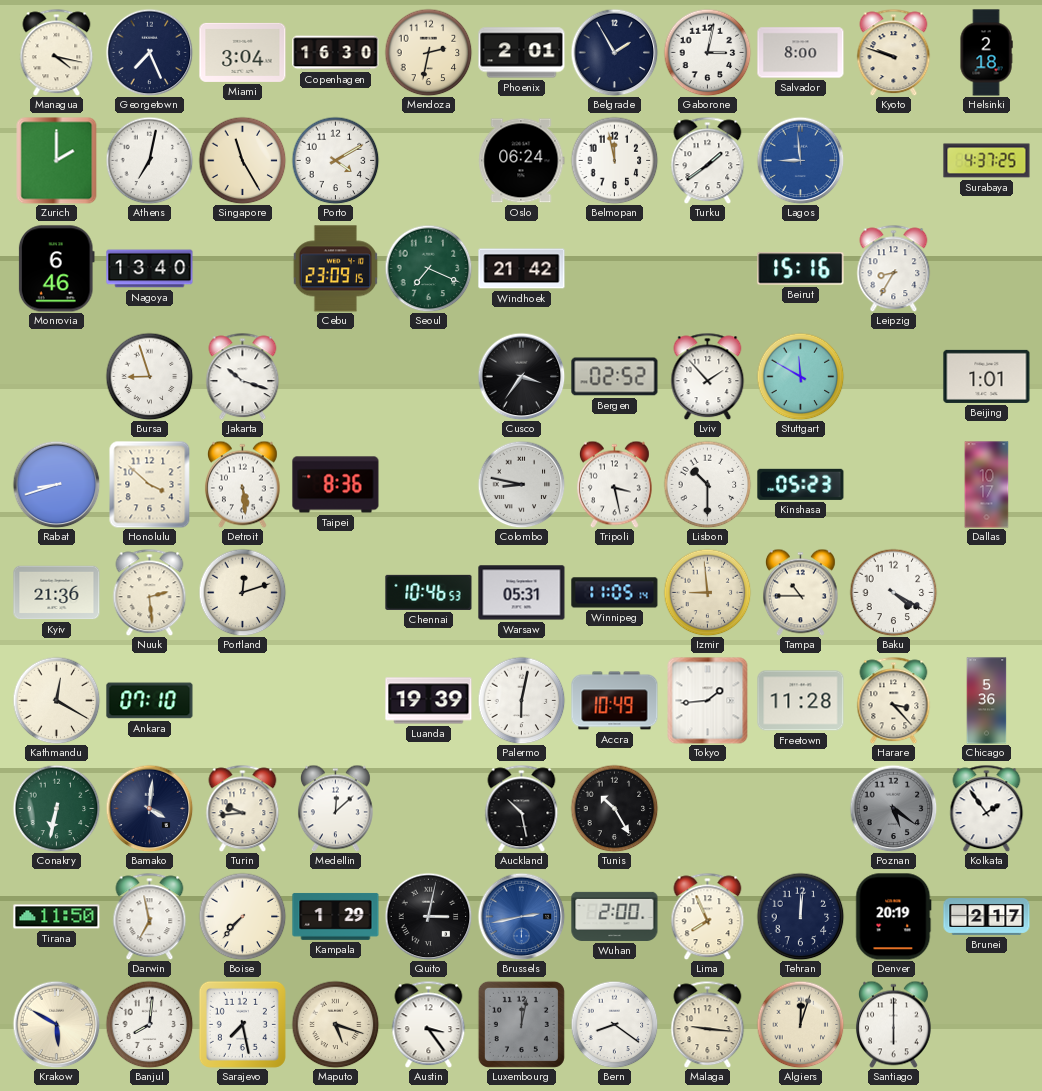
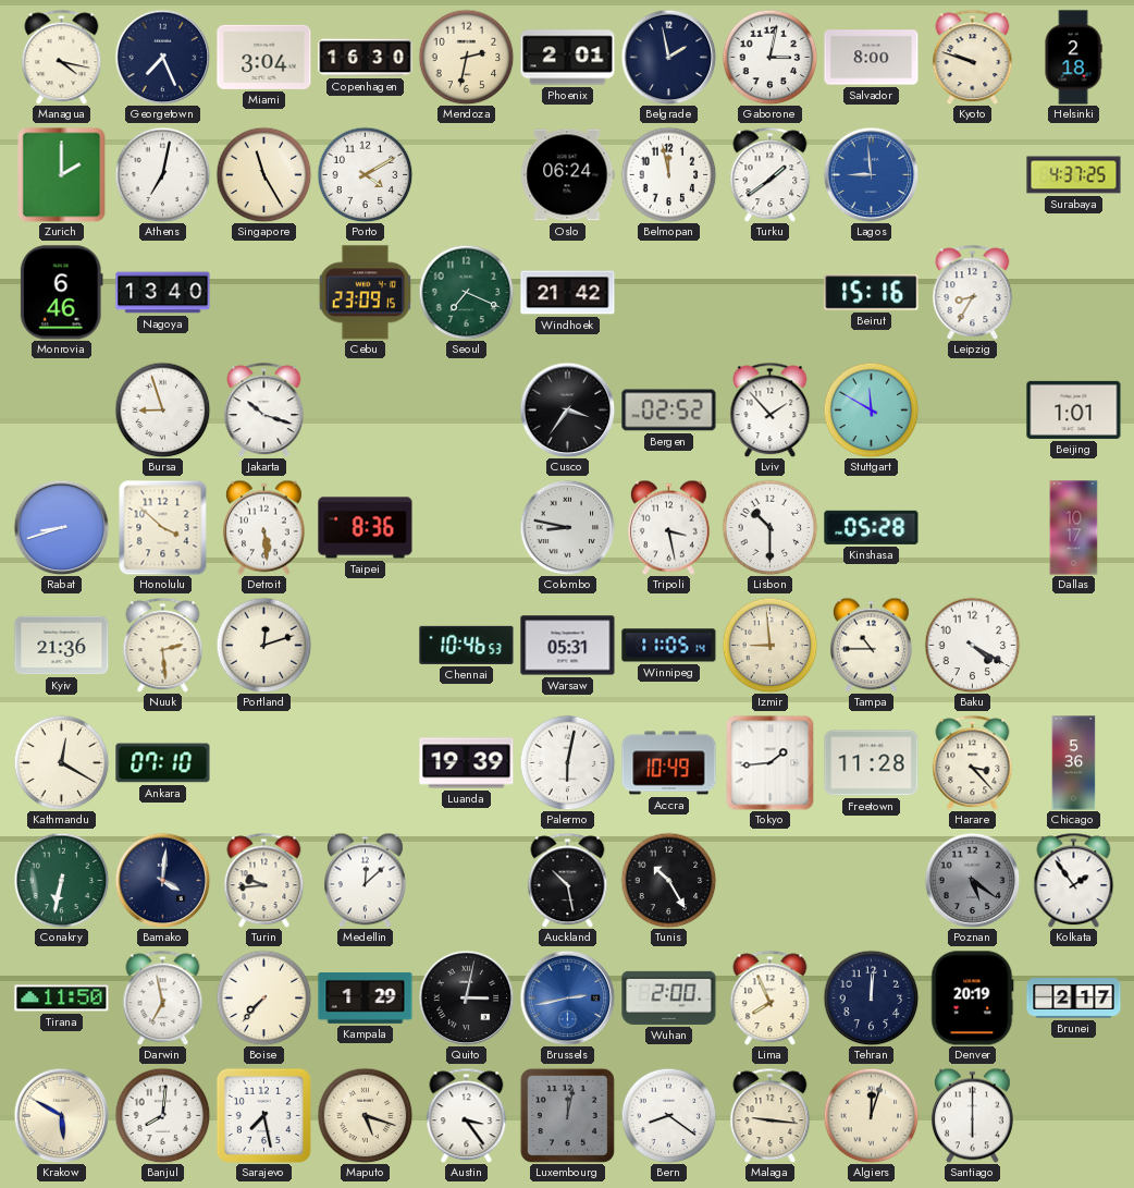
Belgrade: 1:55 -> 1:58
Kinshasa: 05:23 -> 05:28
